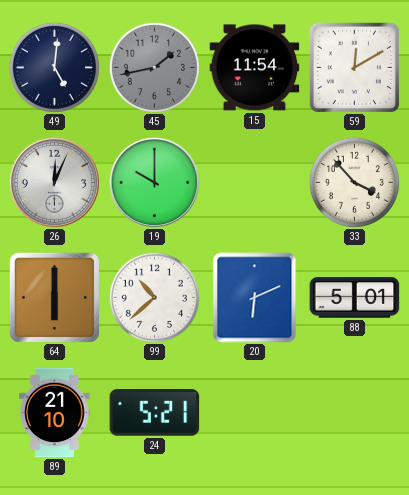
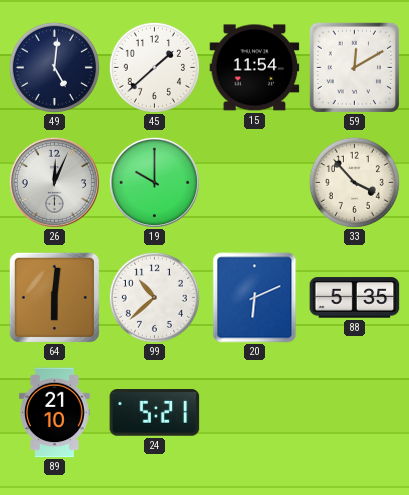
45: 1:43 -> 1:38
45 dial: grey -> white
64: 6:00 -> 6:01
88: 5:01 -> 5:35
